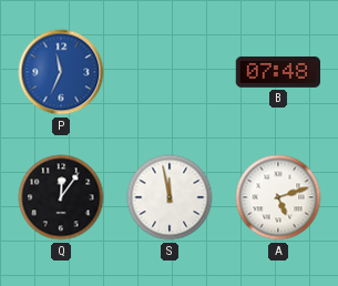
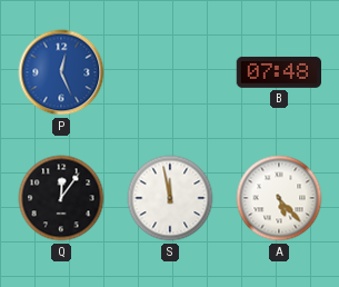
P: 11:34 -> 12:26
A: 5:12 -> 5:23
